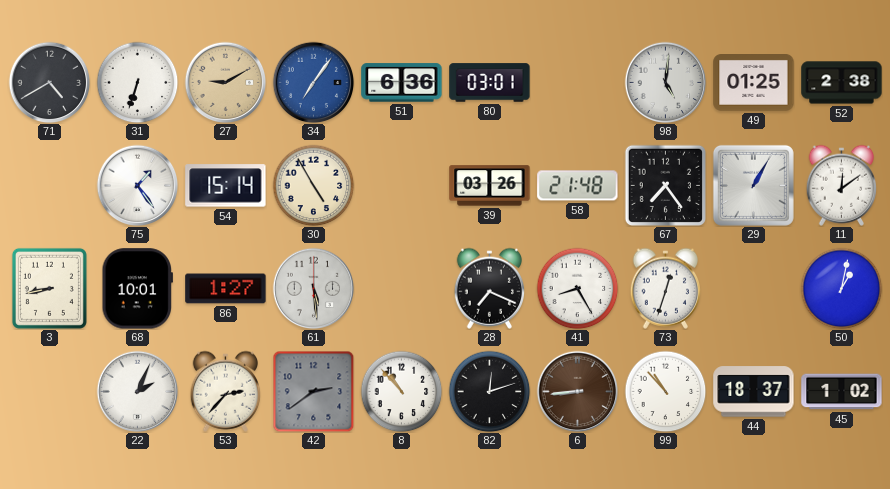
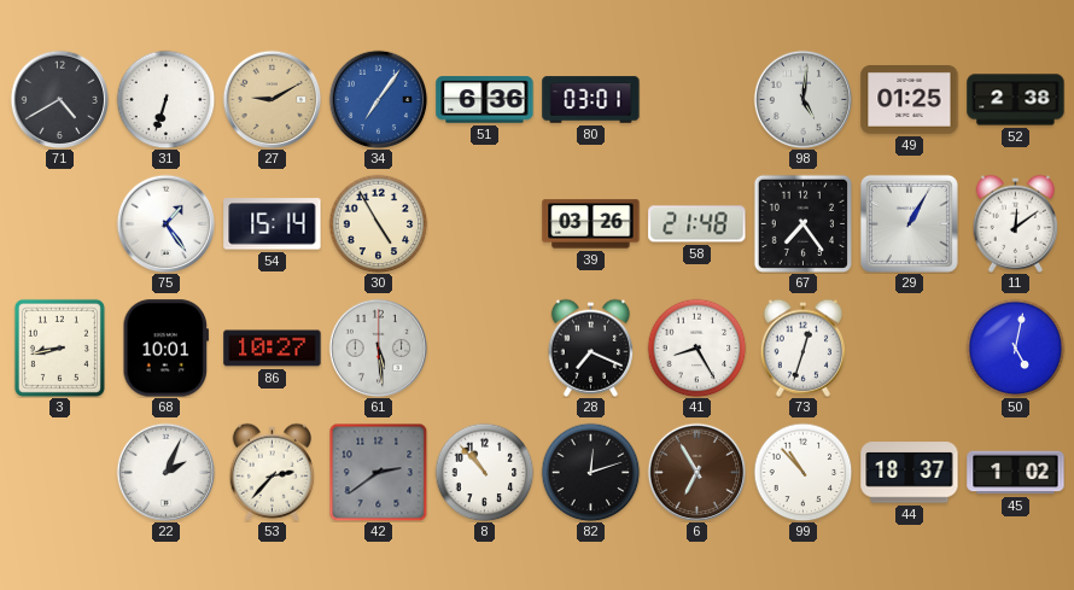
86: 1:27 -> 10:27
50: 1:02 -> 5:02
6: 8:44 -> 6:55
